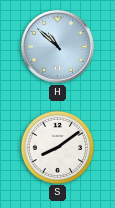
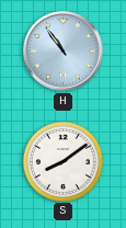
H: 10:52 -> 10:54
